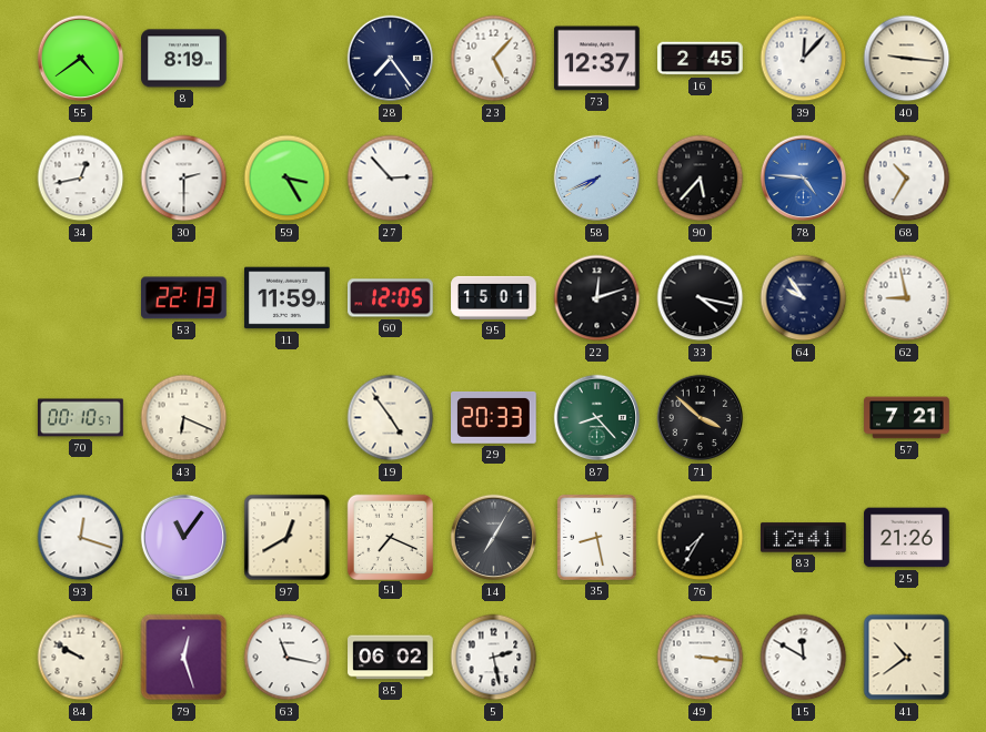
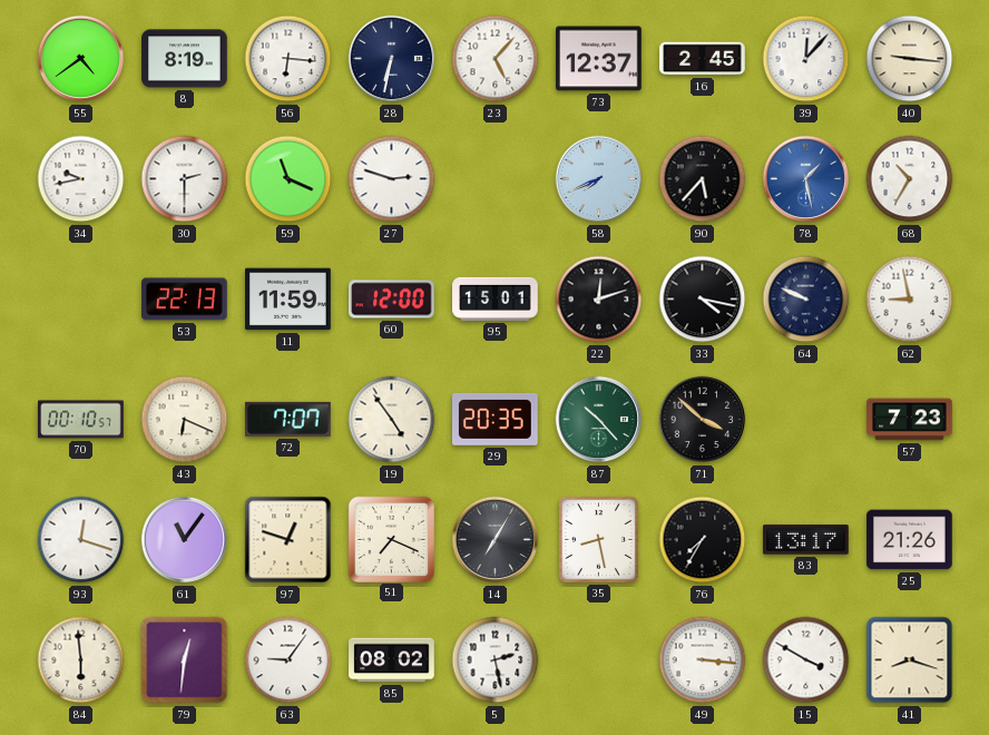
56: none -> 6:16
28: 7:24 -> 6:32
34: 12:43 -> 9:43
59: 3:25 -> 11:19
27: 2:53 -> 2:48
78: 4:46 -> 1:28
60: 12:05 -> 12:00
64: 9:54 -> 9:49
72: none -> 7:07
29: 20:33 -> 20:35
87: 8:23 -> 10:23
57: 7:21 -> 7:23
97: 12:40 -> 12:48
83: 12:41 -> 13:17
84: 9:50 -> 5:59
79: 12:27 -> 12:31
63: 11:17 -> 9:06
85: 06:02 -> 08:02
15: 11:50 -> 3:50
41: 10:39 -> 8:18
